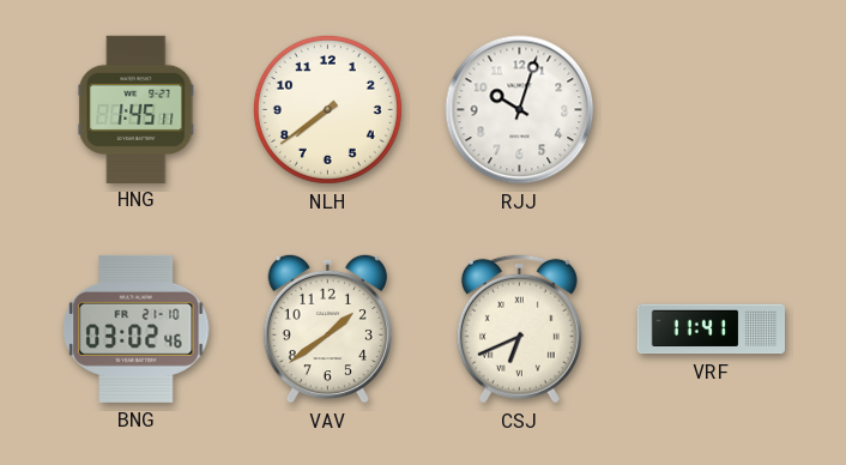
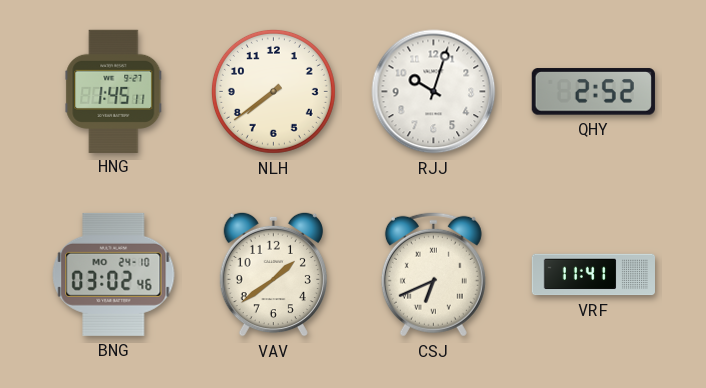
QHY: none -> 2:52
BNG date: FR 21-10 -> MO 24-10
